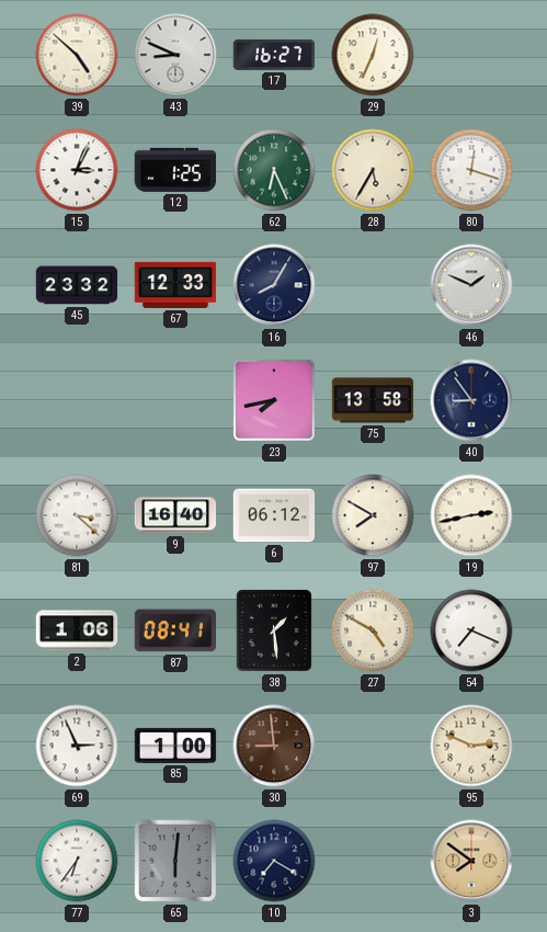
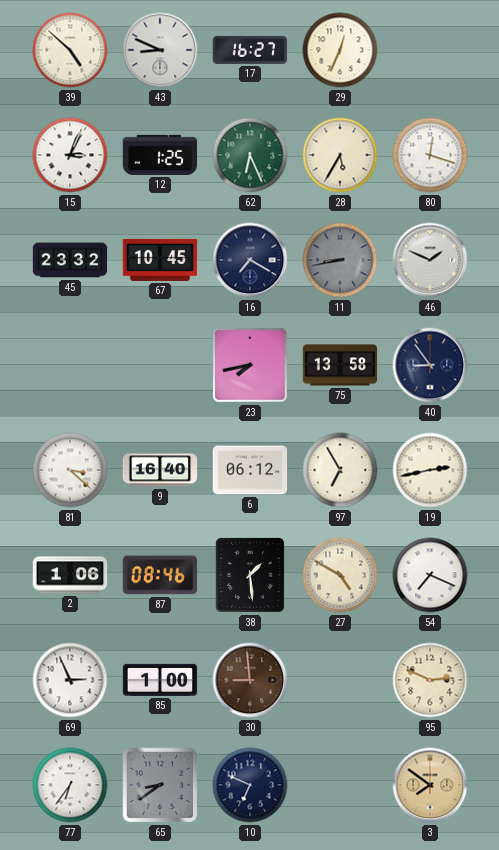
67: 12:33 -> 10:45
16: 8:05 -> 7:20
11: none -> 8:43
97: 7:50 -> 6:55
87: 08:41 -> 08:46
65: 6:01 -> 8:39
10: 7:20 -> 6:49
